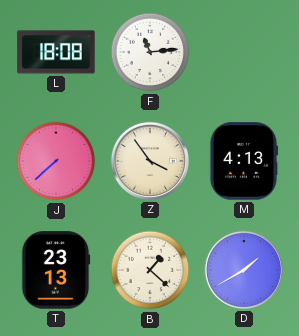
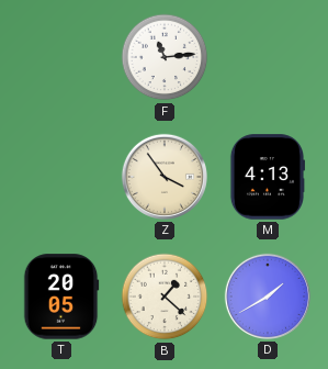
L: 18:08 -> none
J: 7:38 -> none
T: 23:13 -> 20:05
